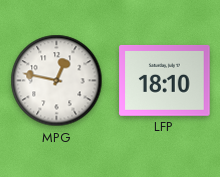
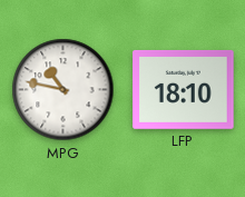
MPG: 12:47 -> 10:47
